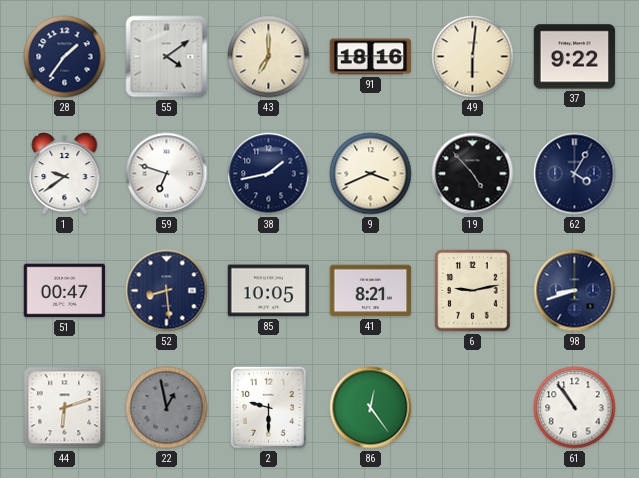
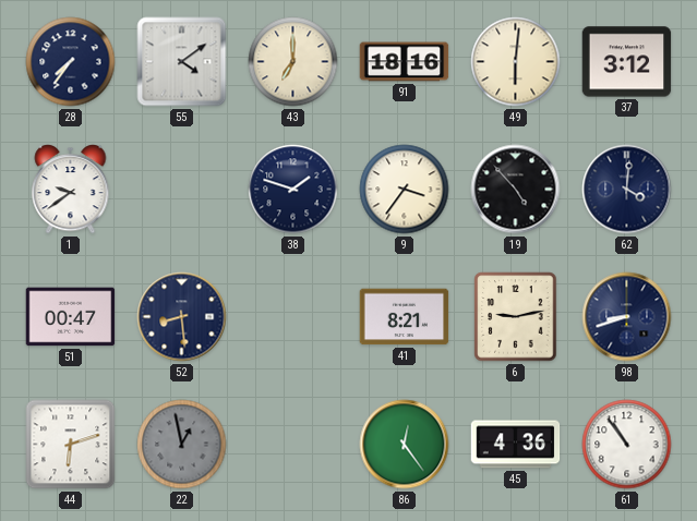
28: 1:36 -> 7:36
37: 9:22 -> 3:12
59: 6:48 -> none
38: 1:43 -> 1:48
9: 3:41 -> 3:36
62: 4:05 -> 4:01
85: 10:05 -> none
2: 9:30 -> none
45: none -> 4:36
